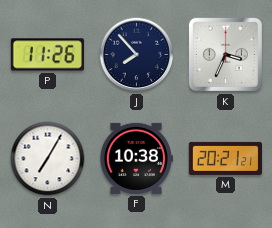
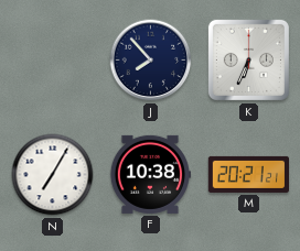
P: 11:26 -> none
K: 3:34 -> 6:34
